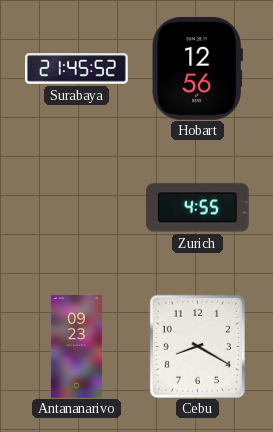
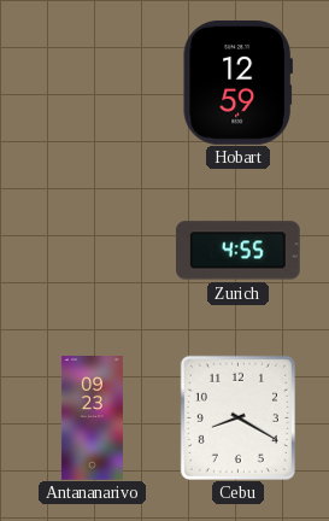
Surabaya: 21:45 -> none
Hobart: 12:56 -> 12:59
